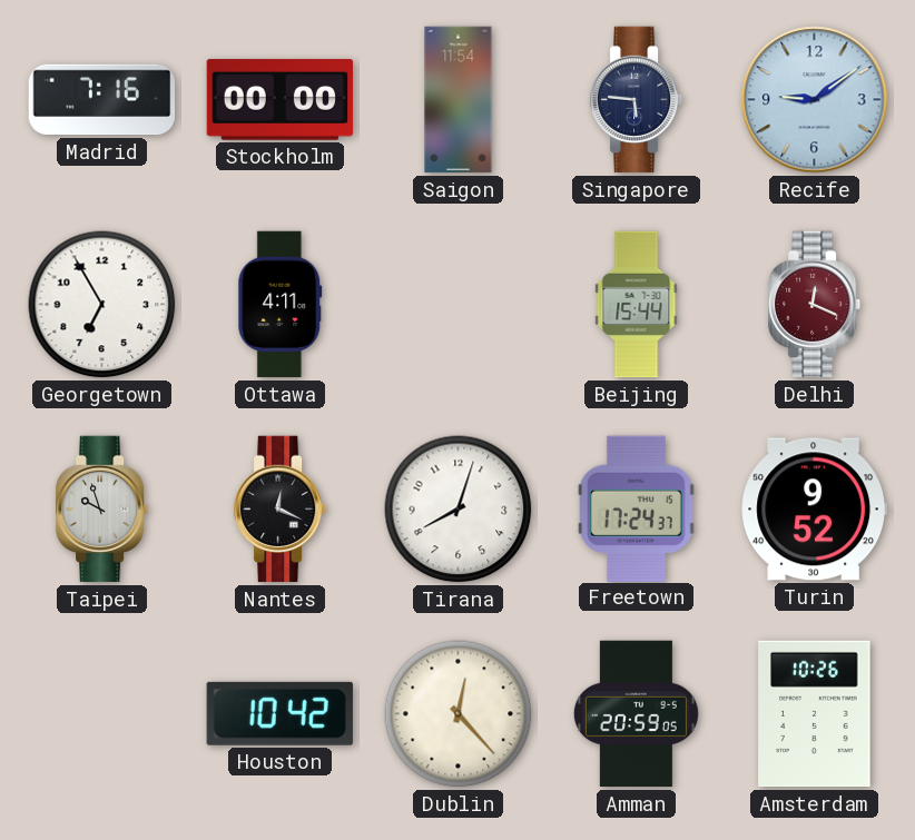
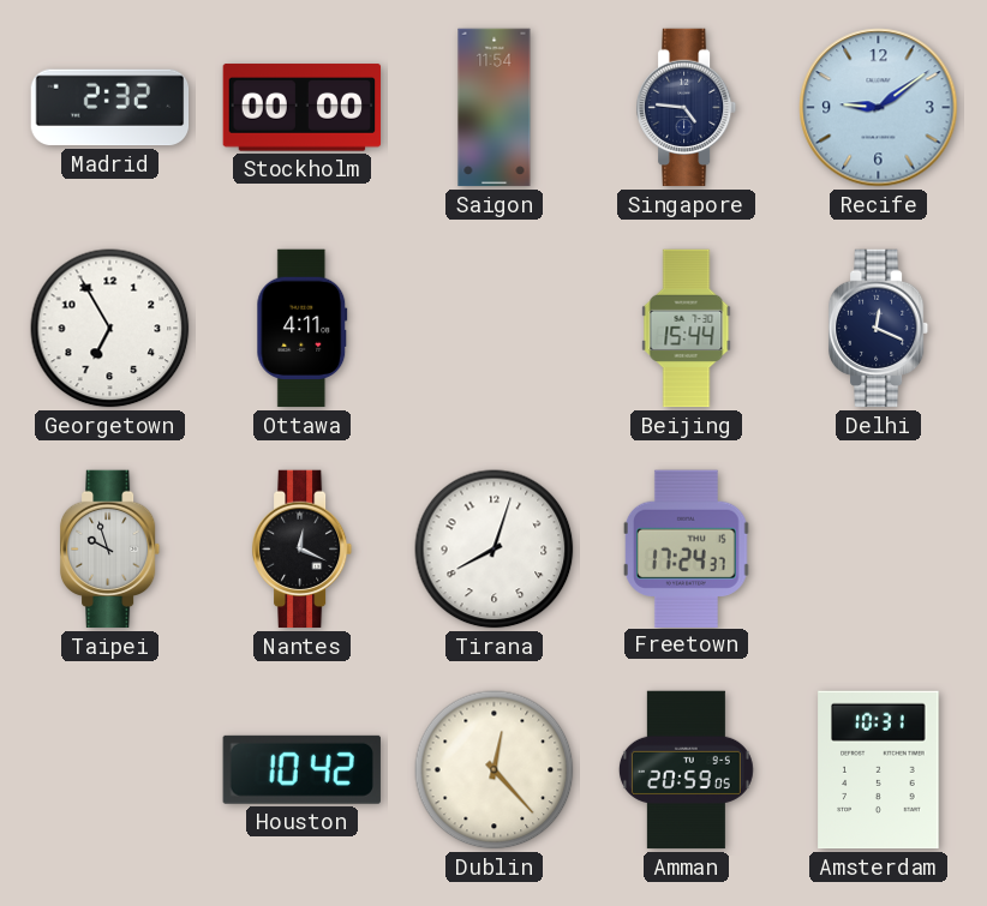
Madrid: 7:16 -> 2:32
Singapore: 5:46 -> 4:46
Delhi dial: burgundy -> navy
Turin: 9:52 -> none
Amsterdam: 10:26 -> 10:31
